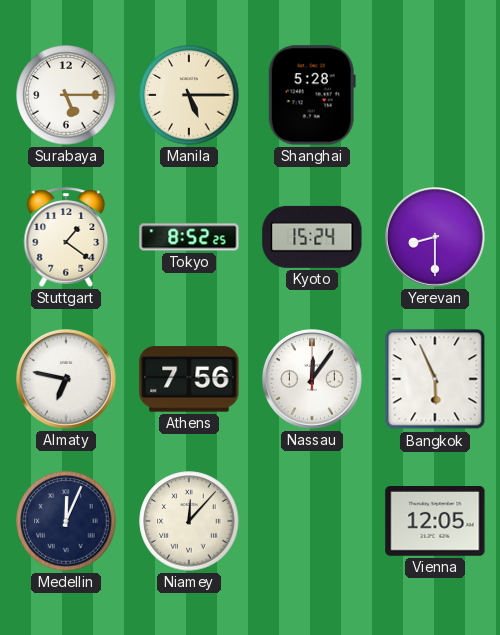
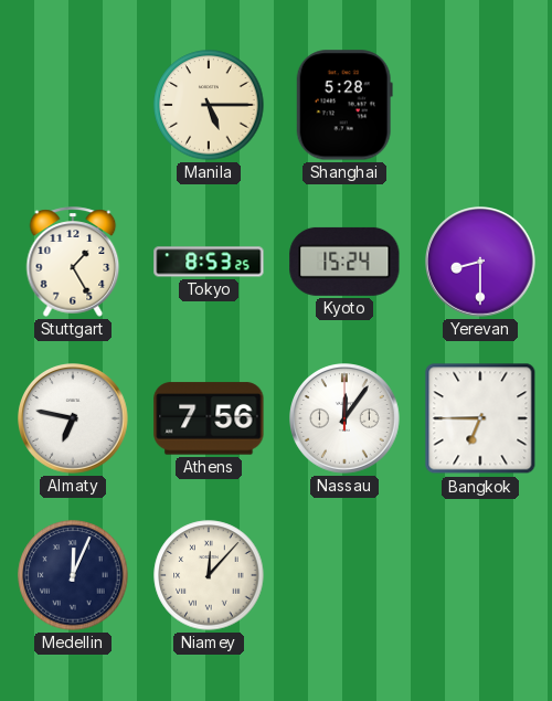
Surabaya: 5:15 -> none
Stuttgart: 1:21 -> 1:25
Tokyo: 8:52 -> 8:53
Bangkok: 5:56 -> 6:45
Vienna: 12:05 -> none
